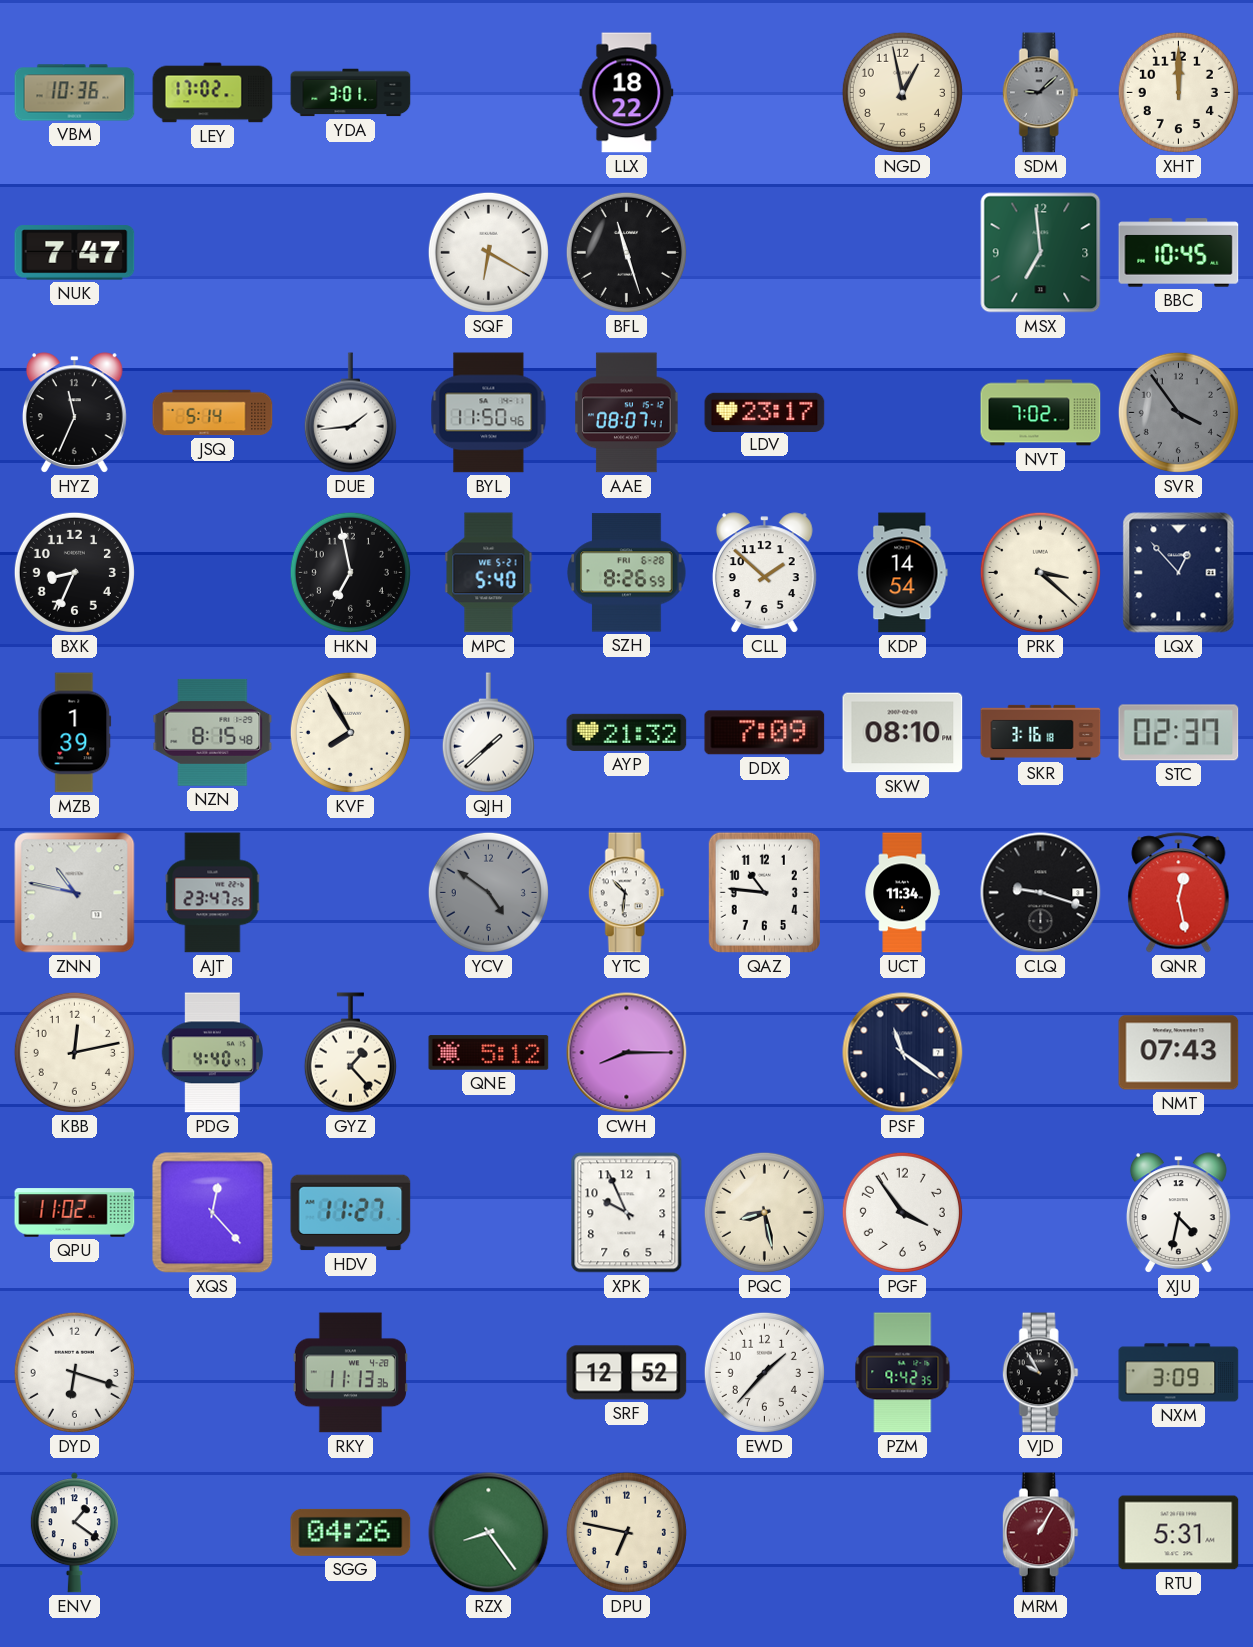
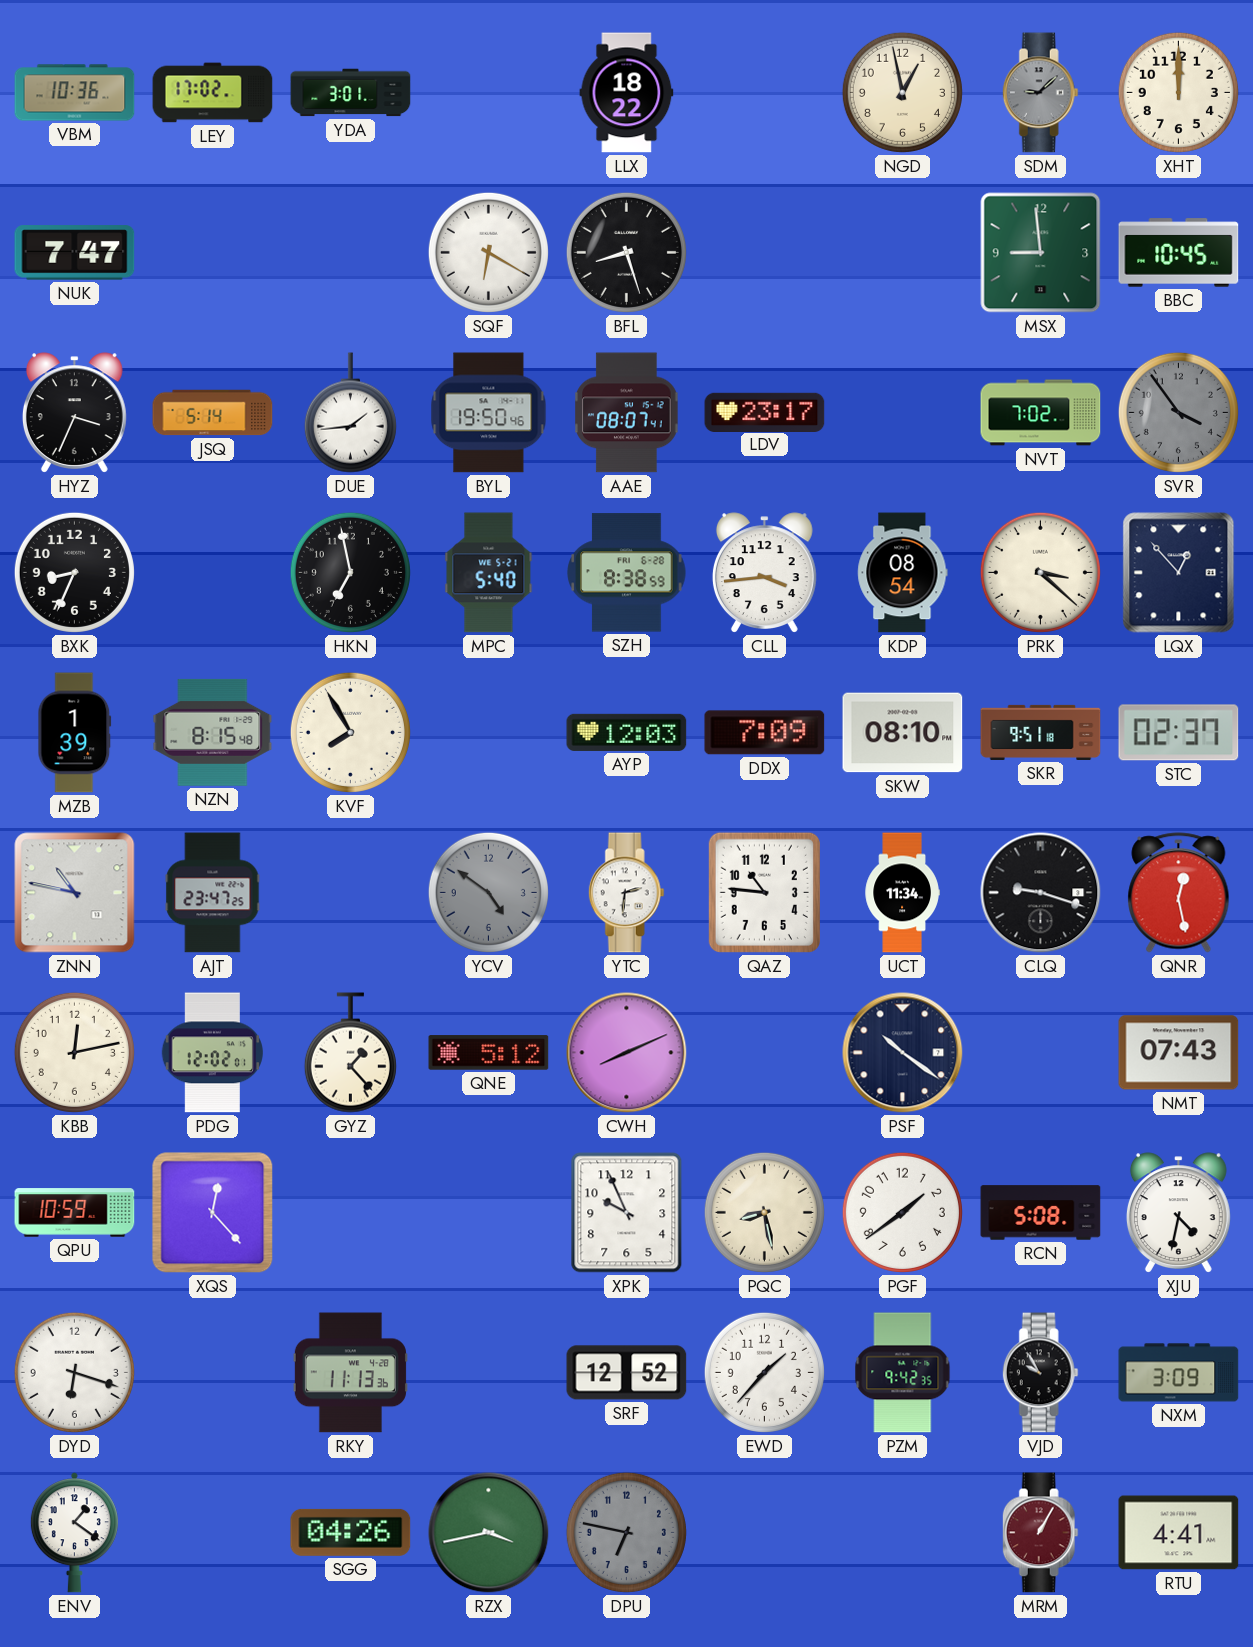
BFL: 11:27 -> 8:27
MSX: 6:59 -> 8:59
HYZ: 11:34 -> 3:34
BYL: 11:50 -> 19:50
SZH: 8:26 -> 8:38
CLL: 1:52 -> 3:44
KDP: 14:54 -> 08:54
QJH: 1:38 -> none
AYP: 21:32 -> 12:03
SKR: 3:16 -> 9:51
YTC: 10:31 -> 2:31
PDG: 4:40 -> 12:02
CWH: 8:15 -> 8:11
PSF: 11:21 -> 10:21
QPU: 11:02 -> 10:59
HDV: 11:27 -> none
PGF: 3:54 -> 1:39
RCN: none -> 5:08
RZX: 8:24 -> 3:43
DPU dial: cream -> grey
RTU: 5:31 -> 4:41
